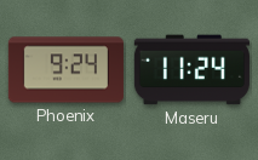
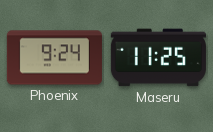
Maseru: 11:24 -> 11:25
